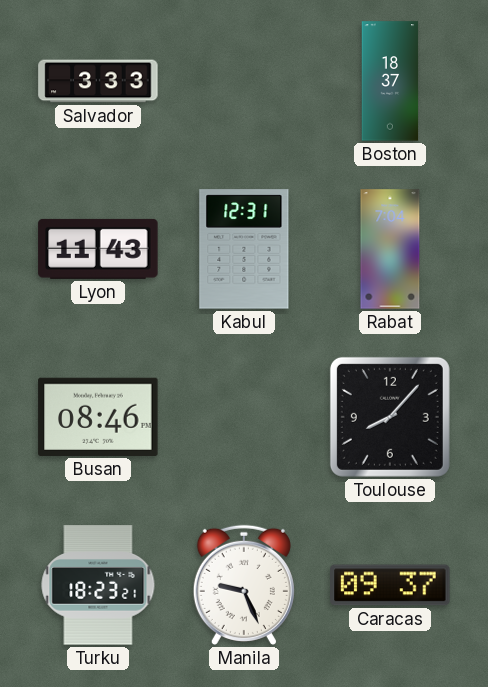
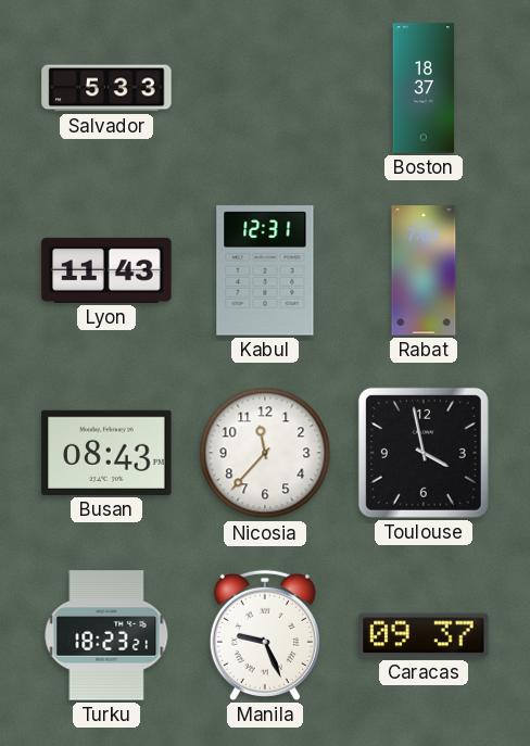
Salvador: 3:33 -> 5:33
Busan: 08:46 -> 08:43
Nicosia: none -> 11:37
Toulouse: 8:07 -> 3:58
